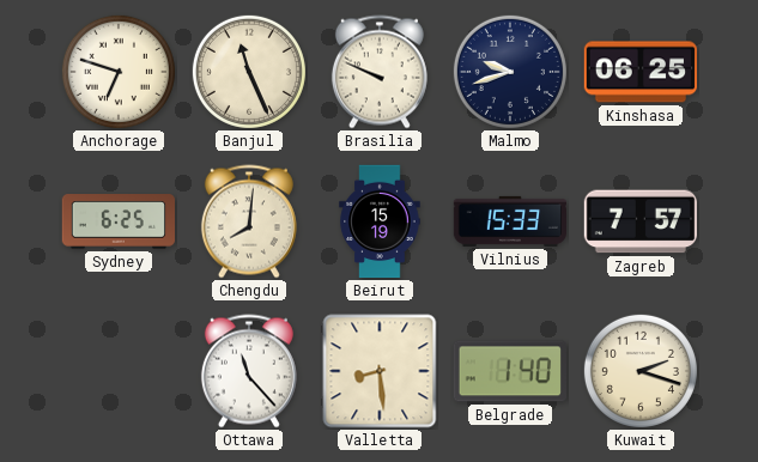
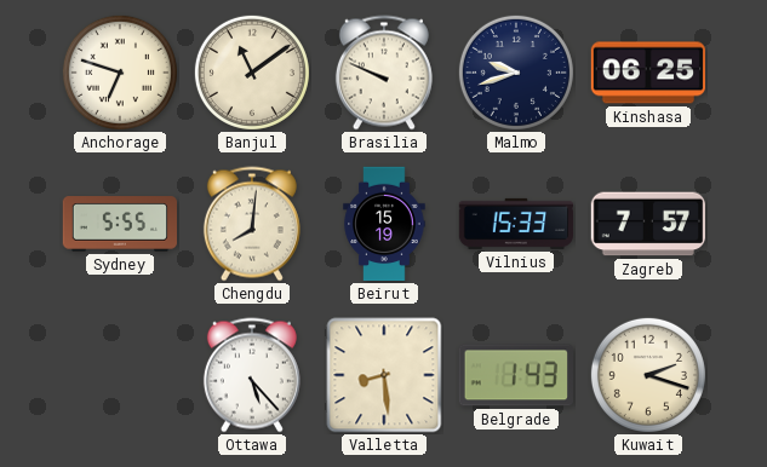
Banjul: 11:26 -> 11:09
Sydney: 6:25 -> 5:55
Ottawa: 11:23 -> 5:23
Belgrade: 1:40 -> 1:43
